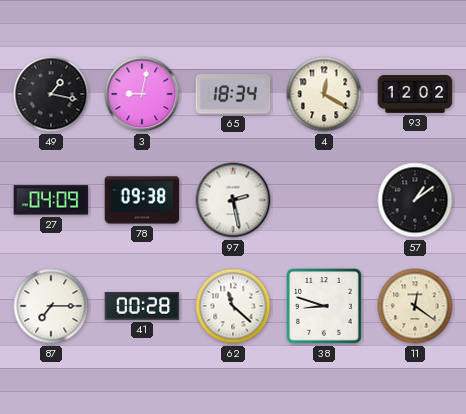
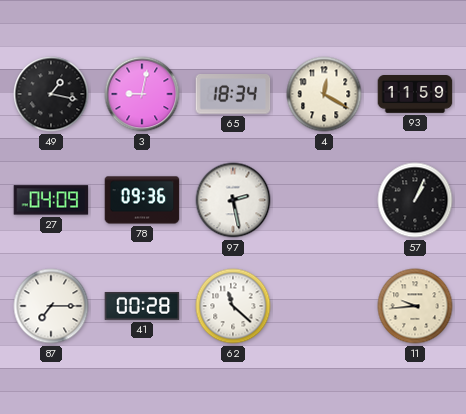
93: 12:02 -> 11:59
78: 09:38 -> 09:36
57: 1:09 -> 1:04
38: 8:48 -> none
11: 12:21 -> 9:44
